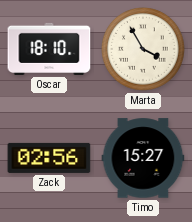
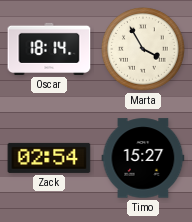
Oscar: 18:10 -> 18:14
Zack: 02:56 -> 02:54
